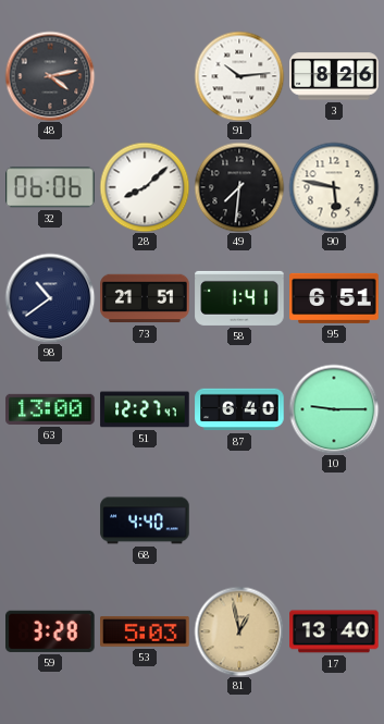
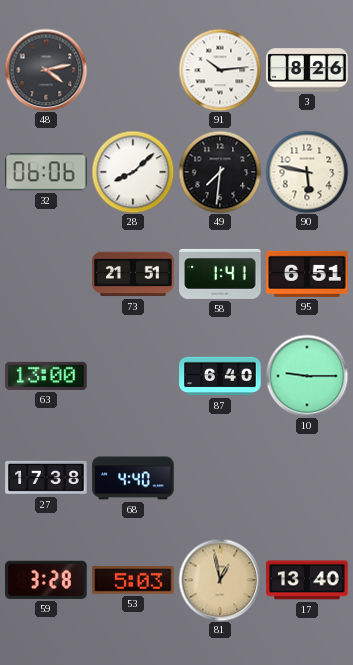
98: 10:39 -> none
51: 12:27 -> none
27: none -> 17:38
